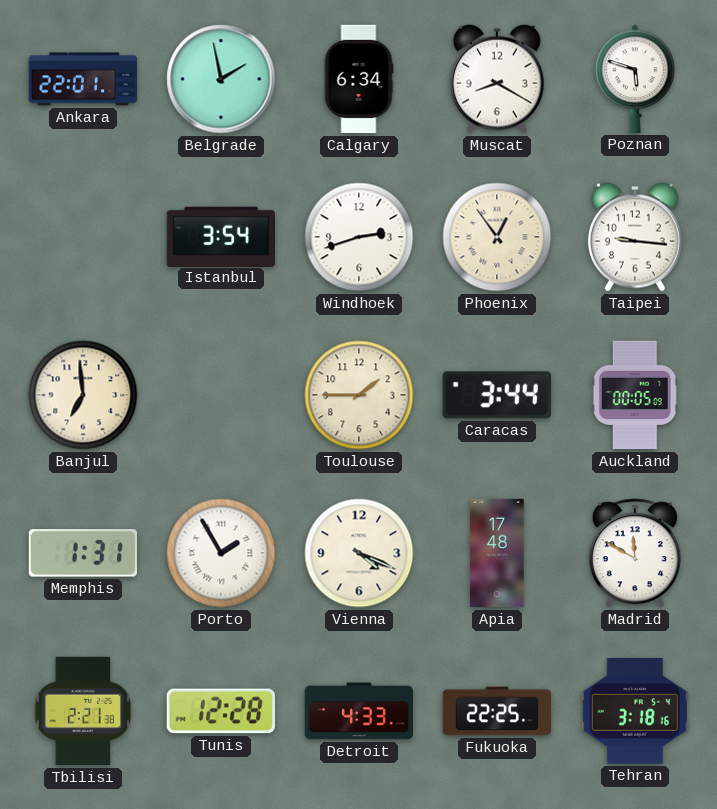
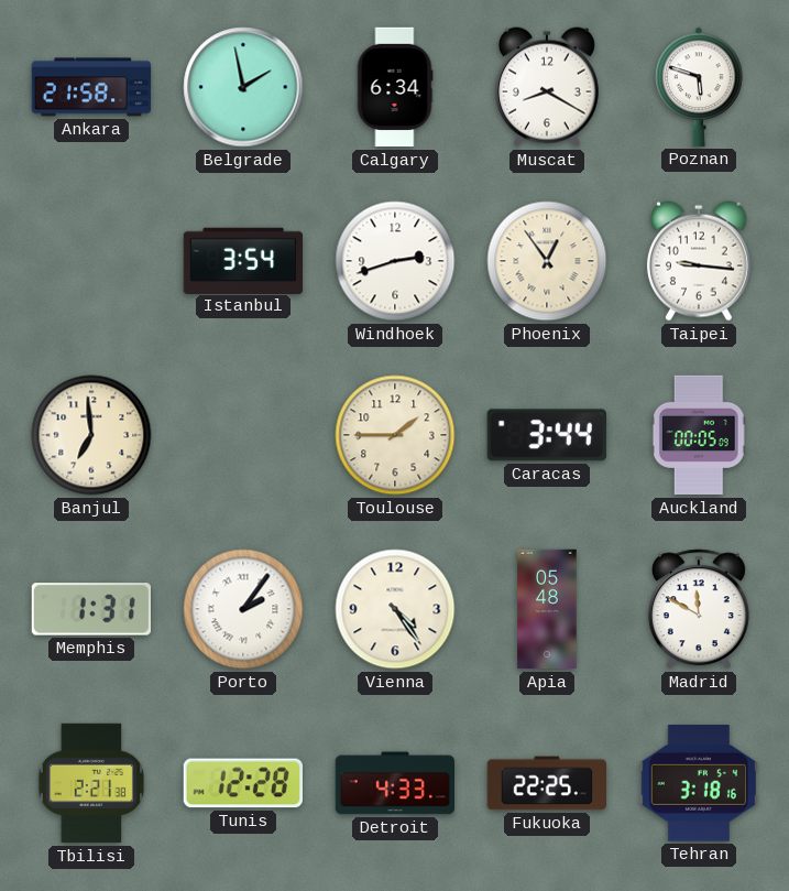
Ankara: 22:01 -> 21:58
Porto: 1:55 -> 2:06
Vienna: 4:19 -> 4:24
Apia: 17:48 -> 05:48
